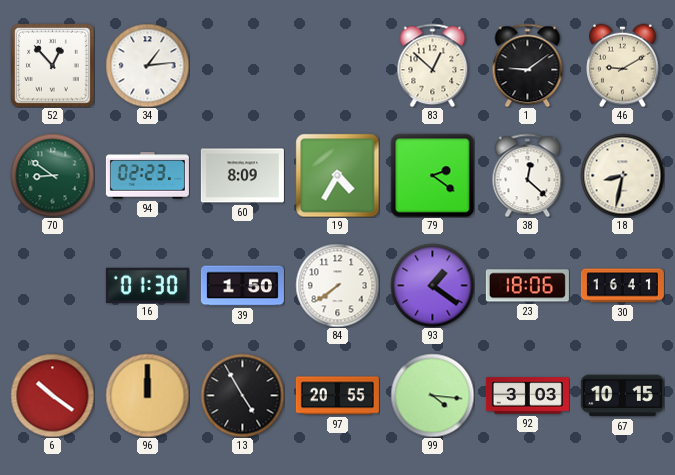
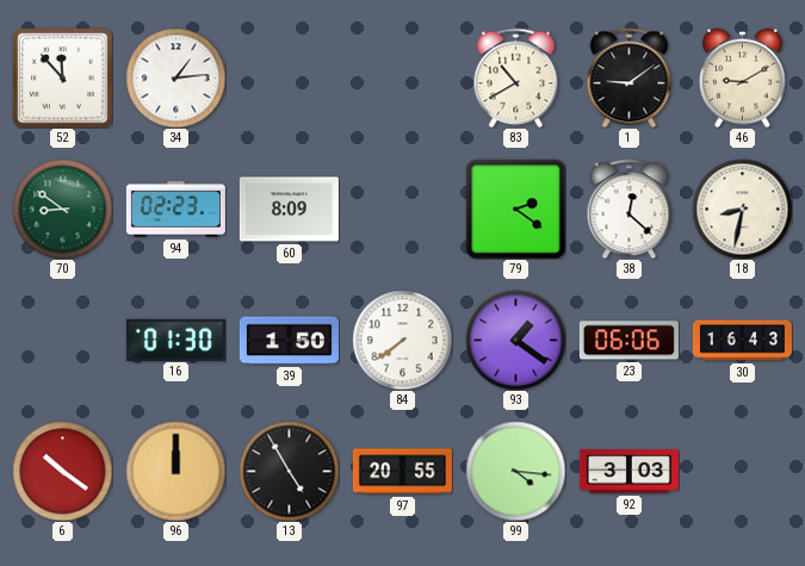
52: 12:53 -> 11:53
83: 12:52 -> 10:40
19: 4:35 -> none
23: 18:06 -> 06:06
30: 16:41 -> 16:43
67: 10:15 -> none
